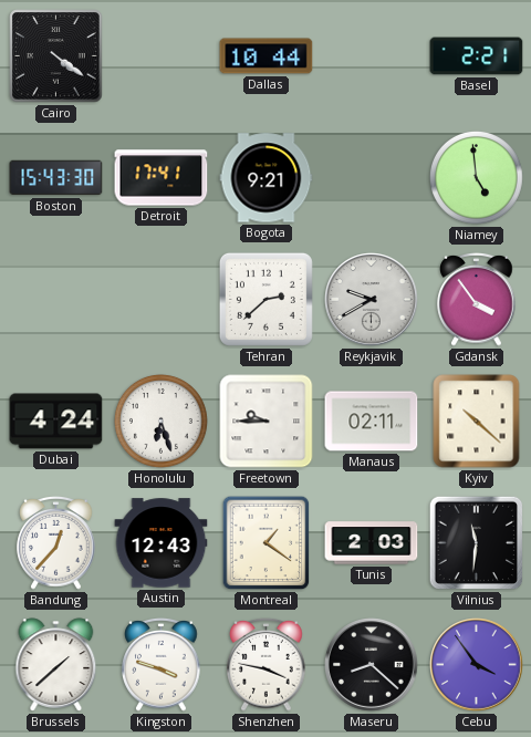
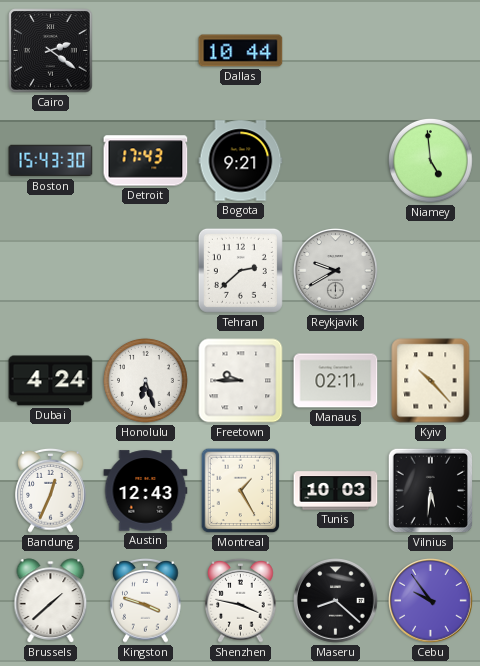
Cairo: 4:21 -> 2:21
Basel: 2:21 -> none
Detroit: 17:41 -> 17:43
Gdansk: 3:54 -> none
Kyiv: 10:22 -> 10:23
Bandung: 12:37 -> 12:34
Montreal: 1:21 -> 1:25
Tunis: 2:03 -> 10:03
Vilnius: 11:31 -> 5:31
Cebu: 3:54 -> 9:54
